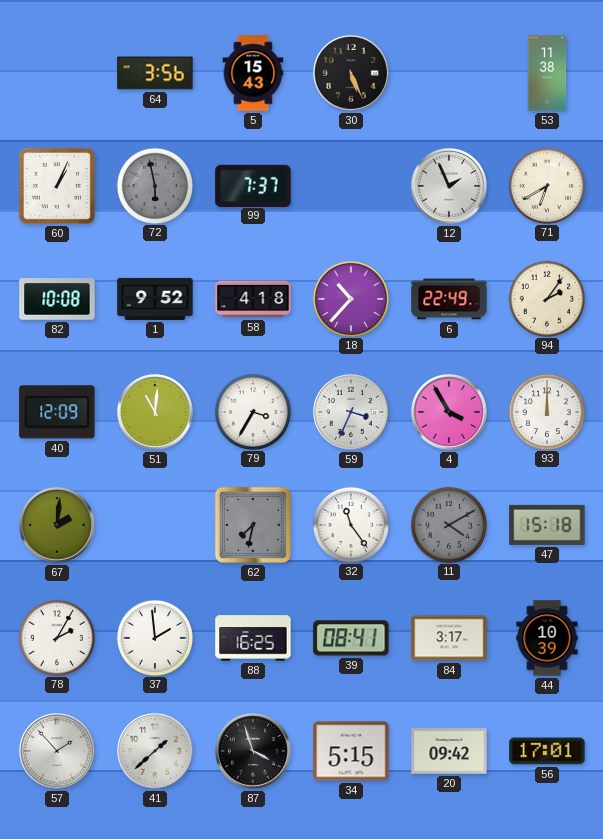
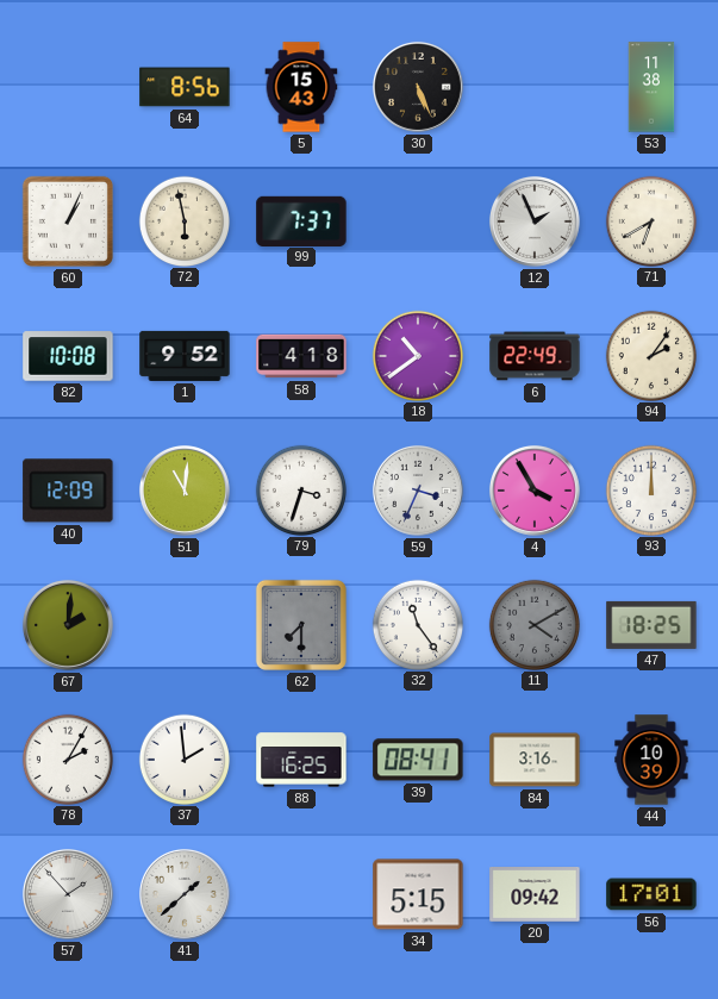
64: 3:56 -> 8:56
72 dial: grey -> cream
18: 10:37 -> 10:39
79: 3:35 -> 3:33
62: 7:32 -> 7:30
47: 15:18 -> 18:25
84: 3:17 -> 3:16
87: 3:57 -> none
